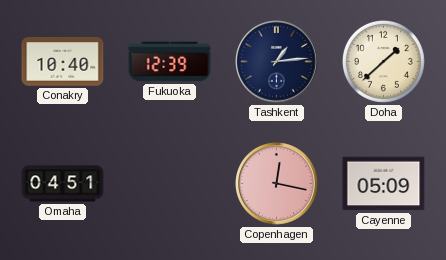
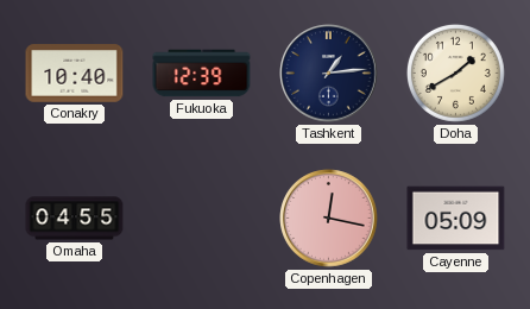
Doha: 1:38 -> 1:40
Omaha: 04:51 -> 04:55
